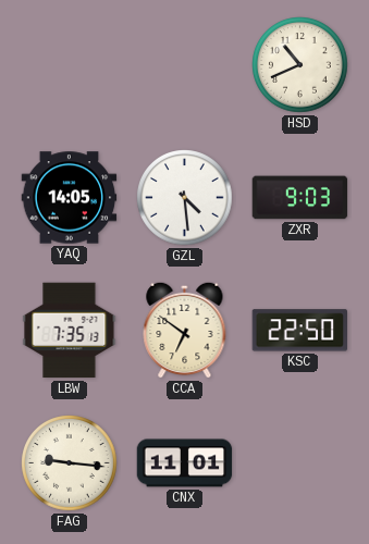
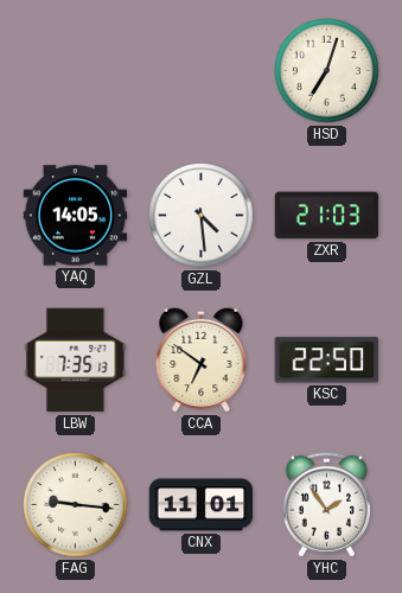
HSD: 10:41 -> 7:03
ZXR: 9:03 -> 21:03
YHC: none -> 1:54
